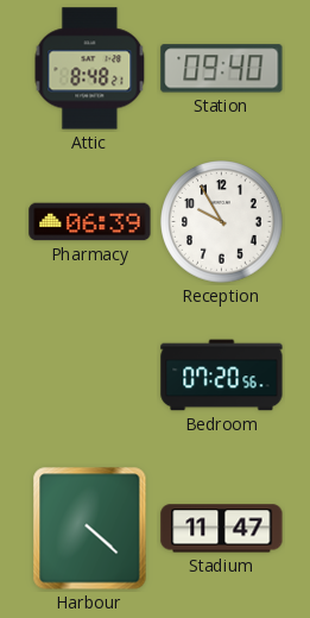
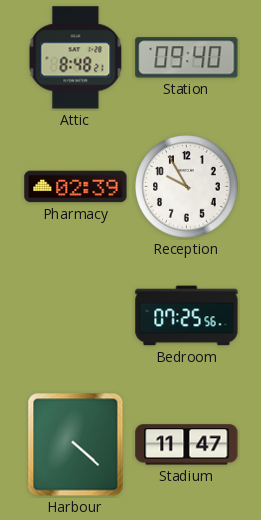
Pharmacy: 06:39 -> 02:39
Bedroom: 07:20 -> 07:25
